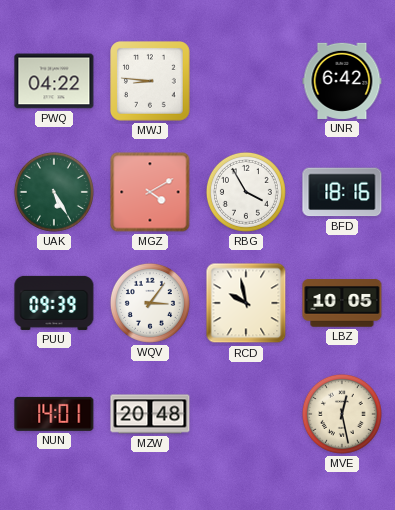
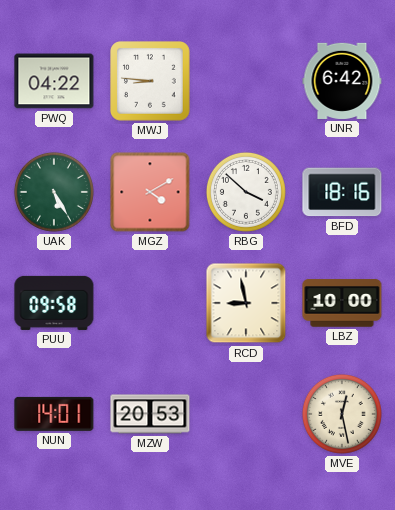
RBG: 3:55 -> 3:52
PUU: 09:39 -> 09:58
WQV: 3:06 -> none
RCD: 9:58 -> 8:58
LBZ: 10:05 -> 10:00
MZW: 20:48 -> 20:53
